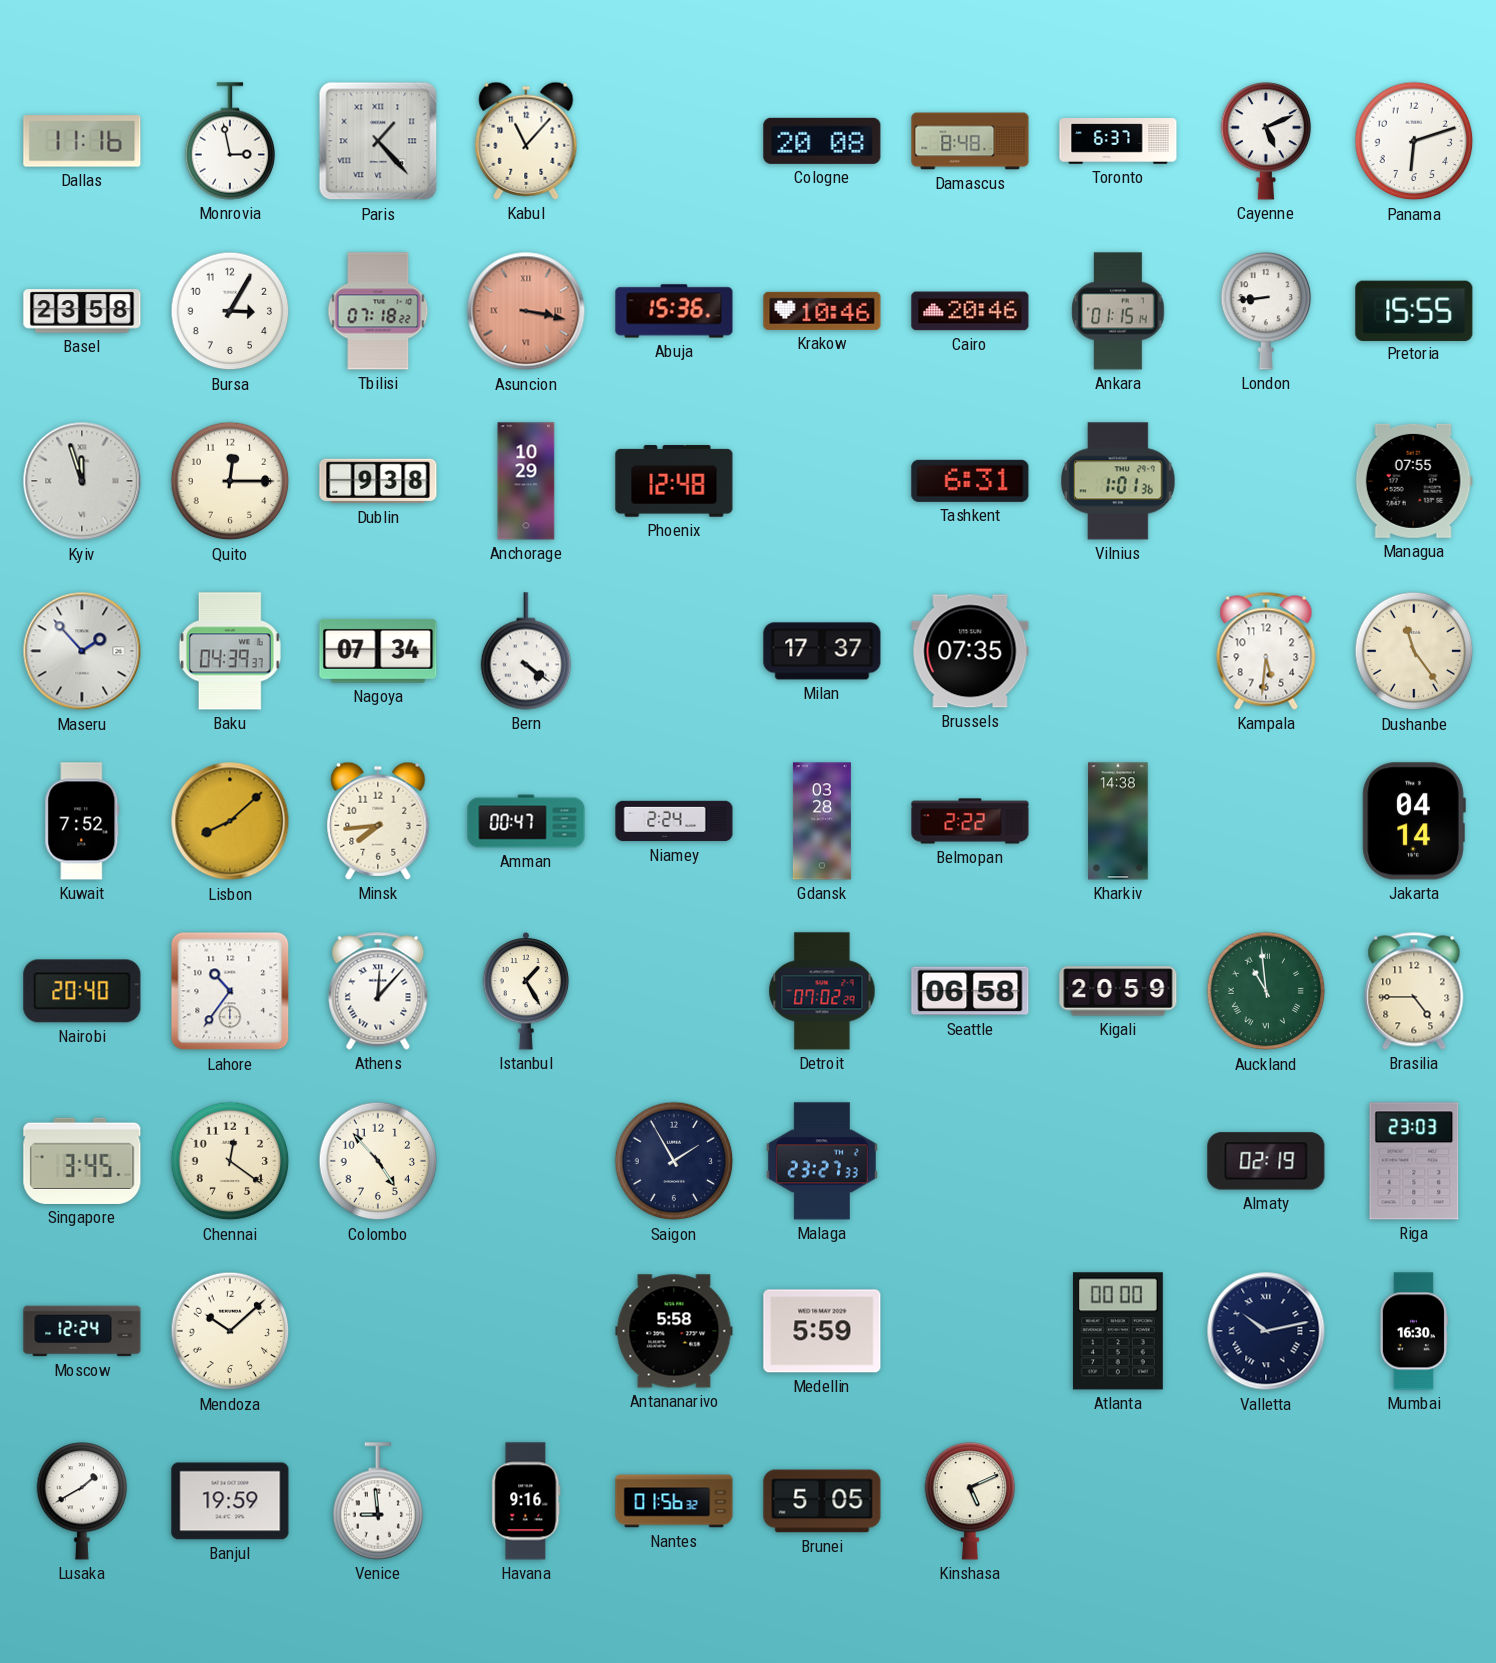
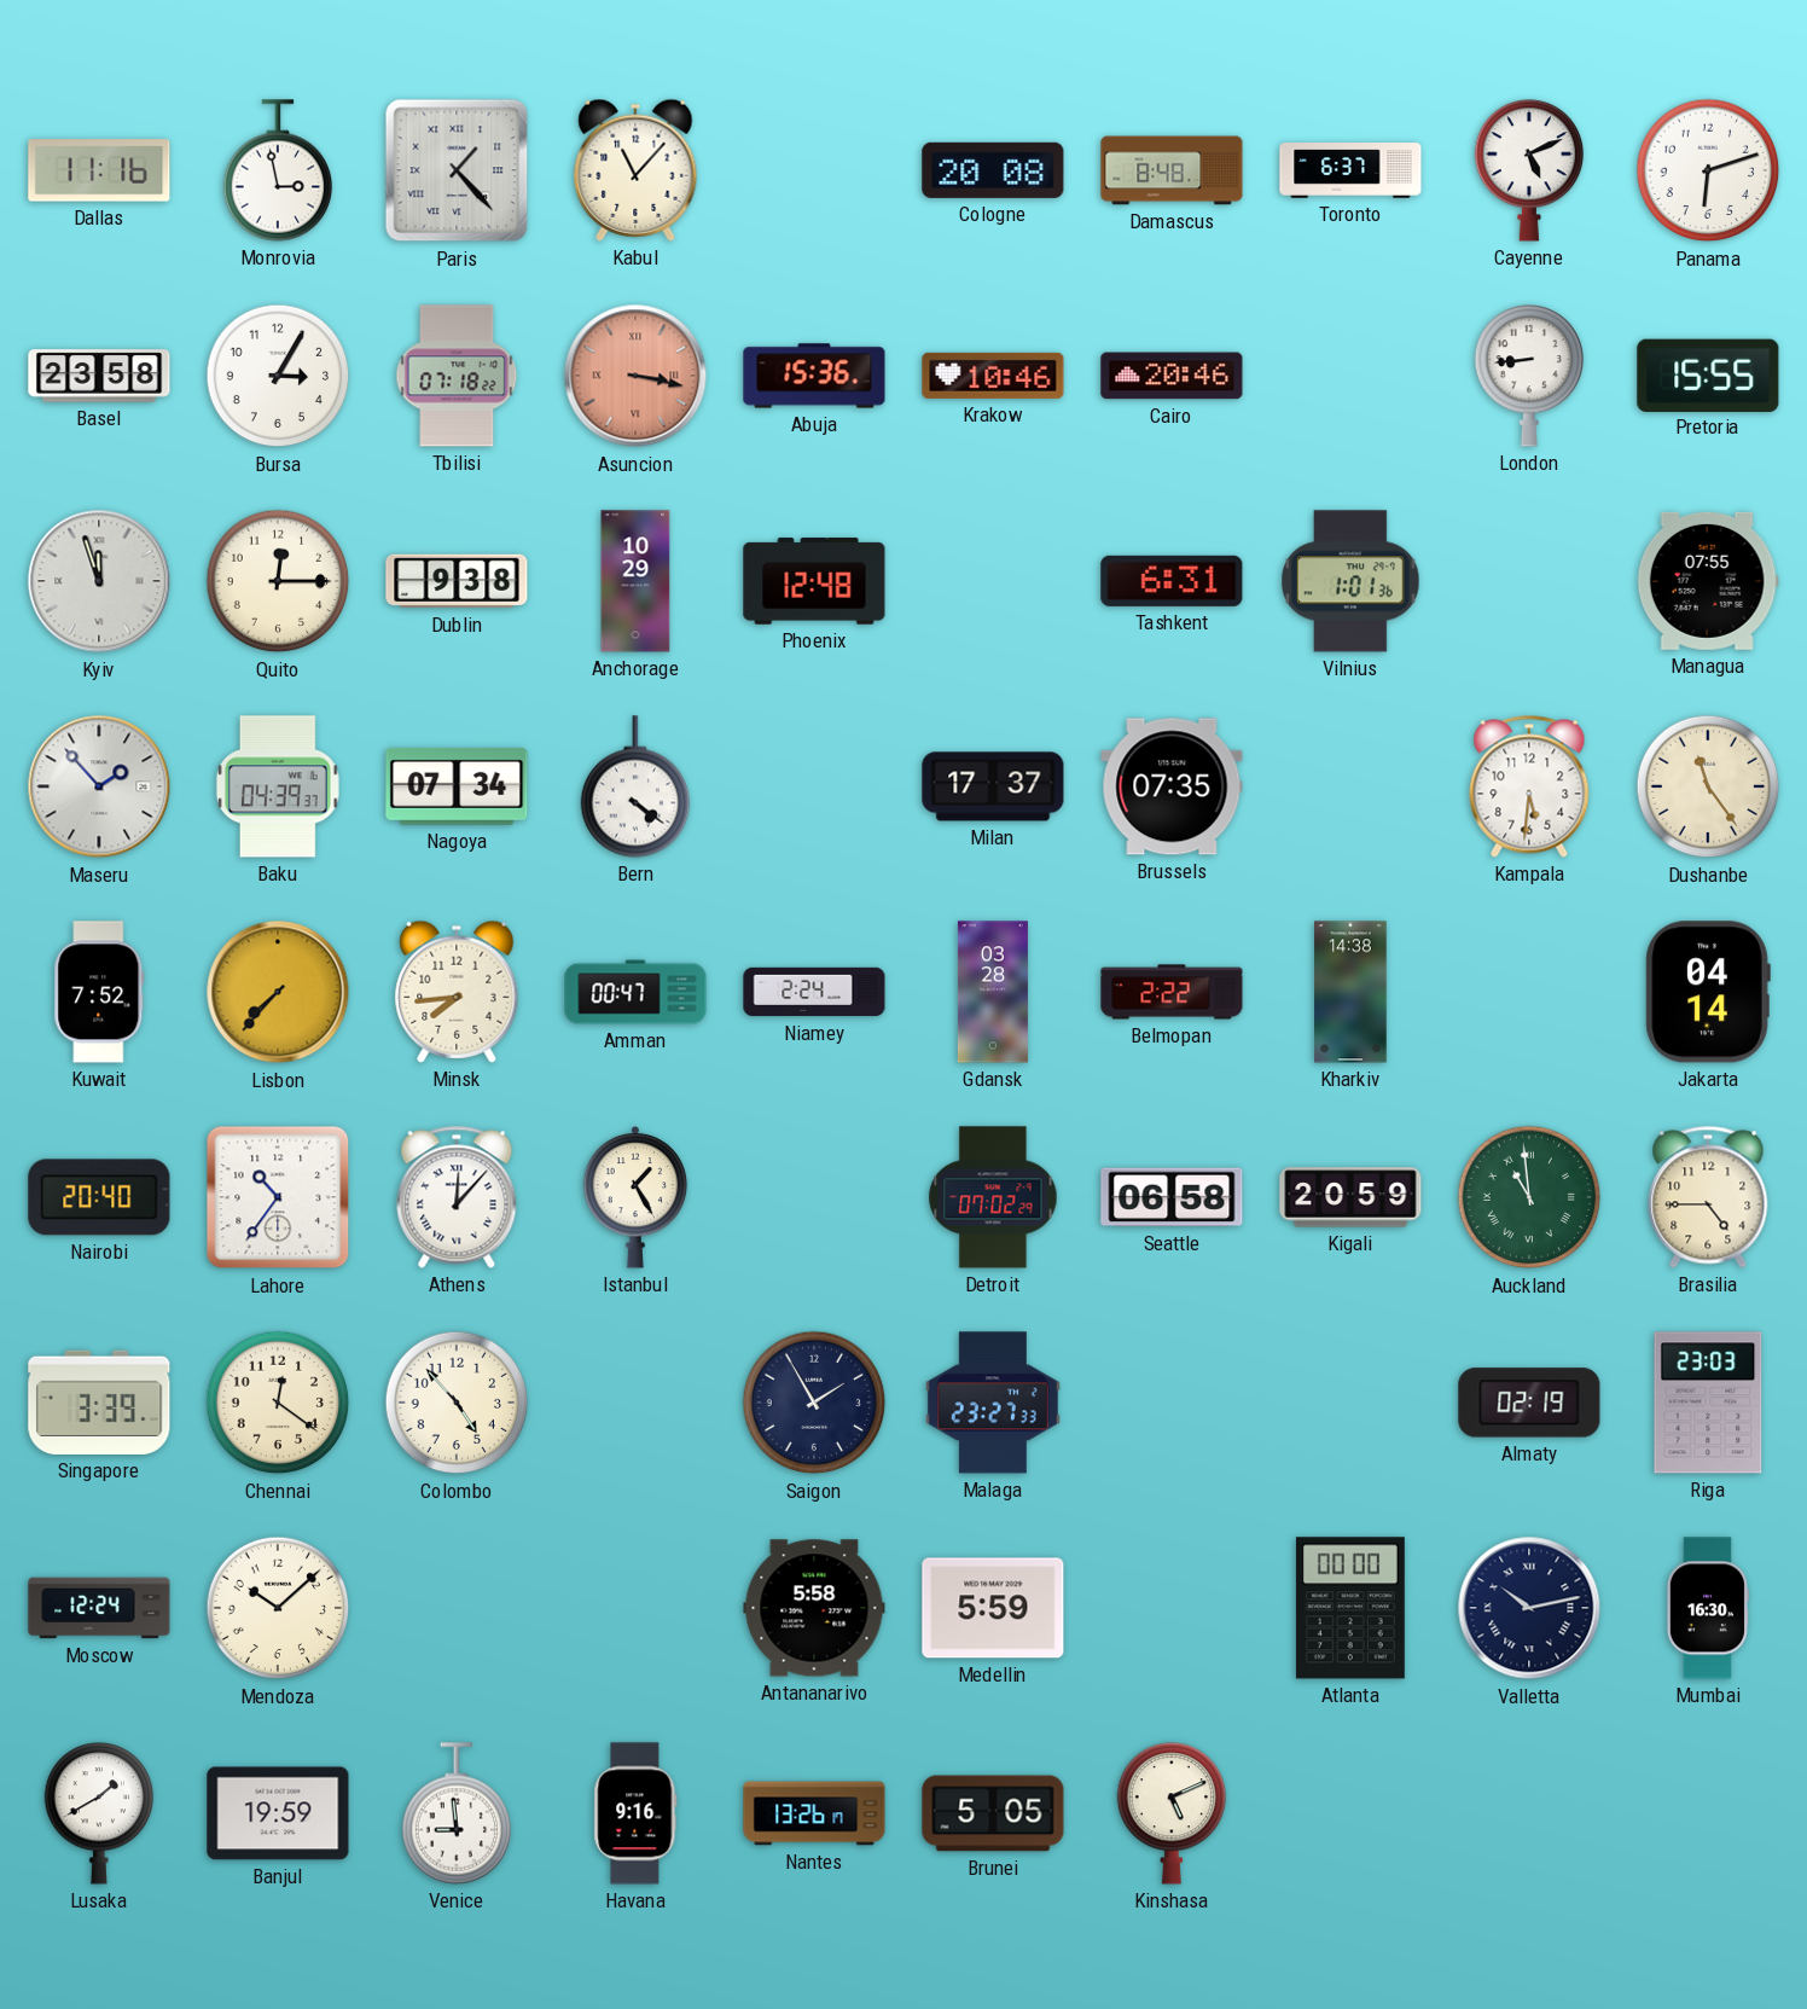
Ankara: 01:15 -> none
Lisbon: 8:08 -> 7:37
Singapore: 3:45 -> 3:39
Nantes: 01:56 -> 13:26
